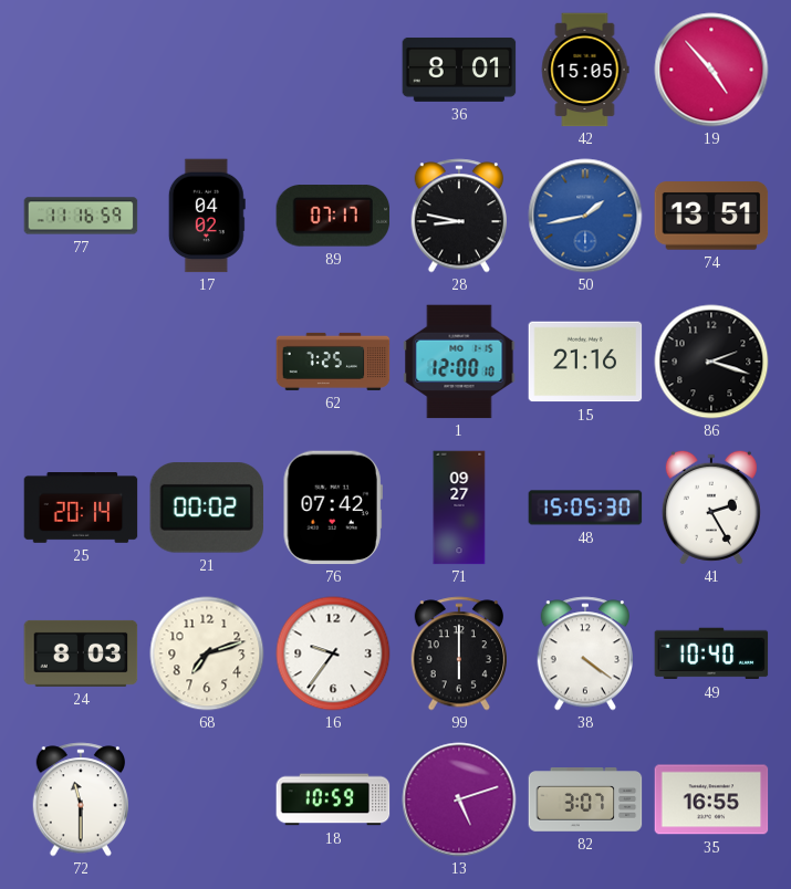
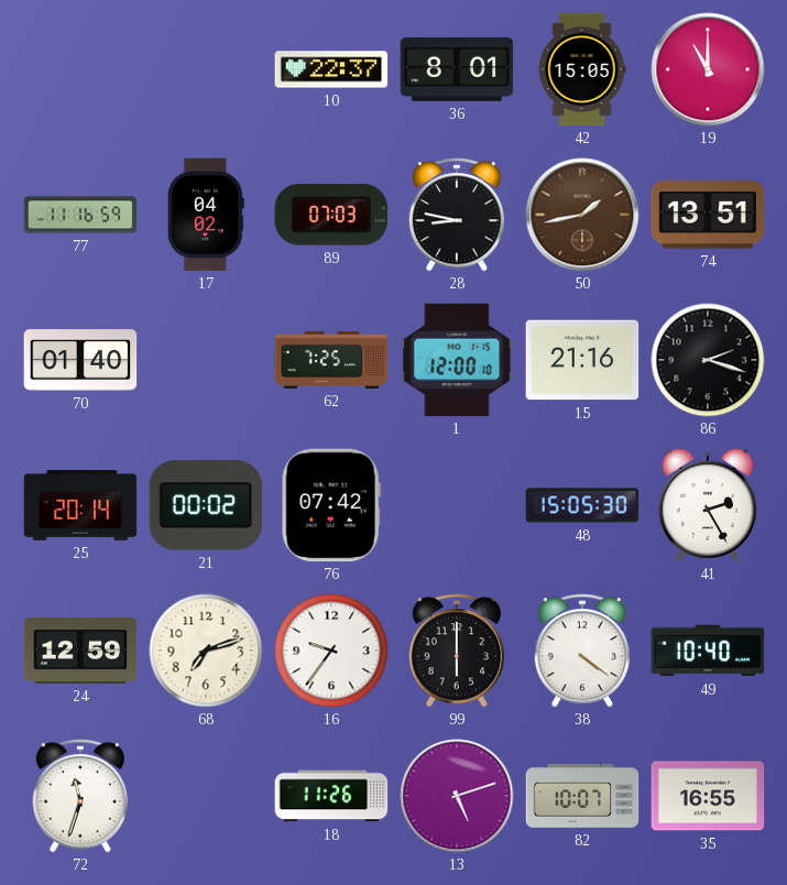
10: none -> 22:37
19: 4:53 -> 11:00
89: 07:17 -> 07:03
50 dial: blue -> brown
70: none -> 01:40
71: 09:27 -> none
24: 8:03 -> 12:59
72: 11:30 -> 11:33
18: 10:59 -> 11:26
82: 3:07 -> 10:07
